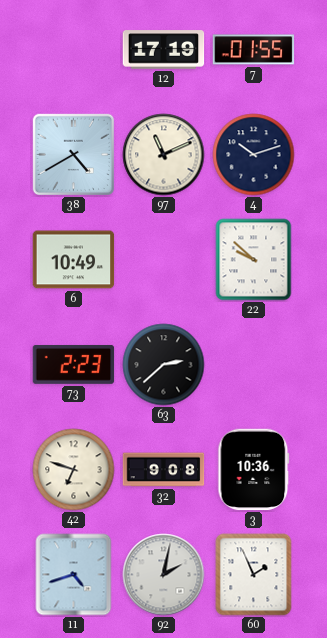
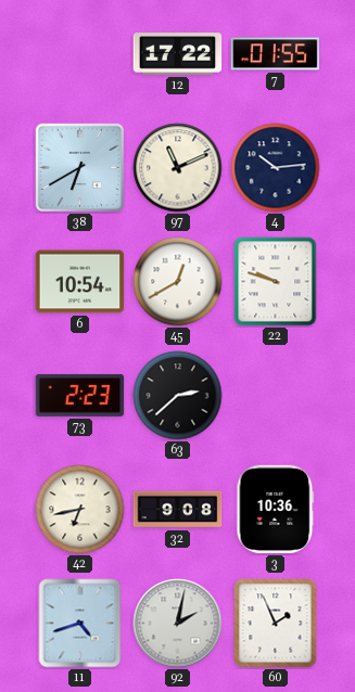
12: 17:19 -> 17:22
38: 4:40 -> 6:40
4: 10:12 -> 10:14
6: 10:49 -> 10:54
45: none -> 12:40
22: 9:52 -> 9:48
42: 6:48 -> 6:43
